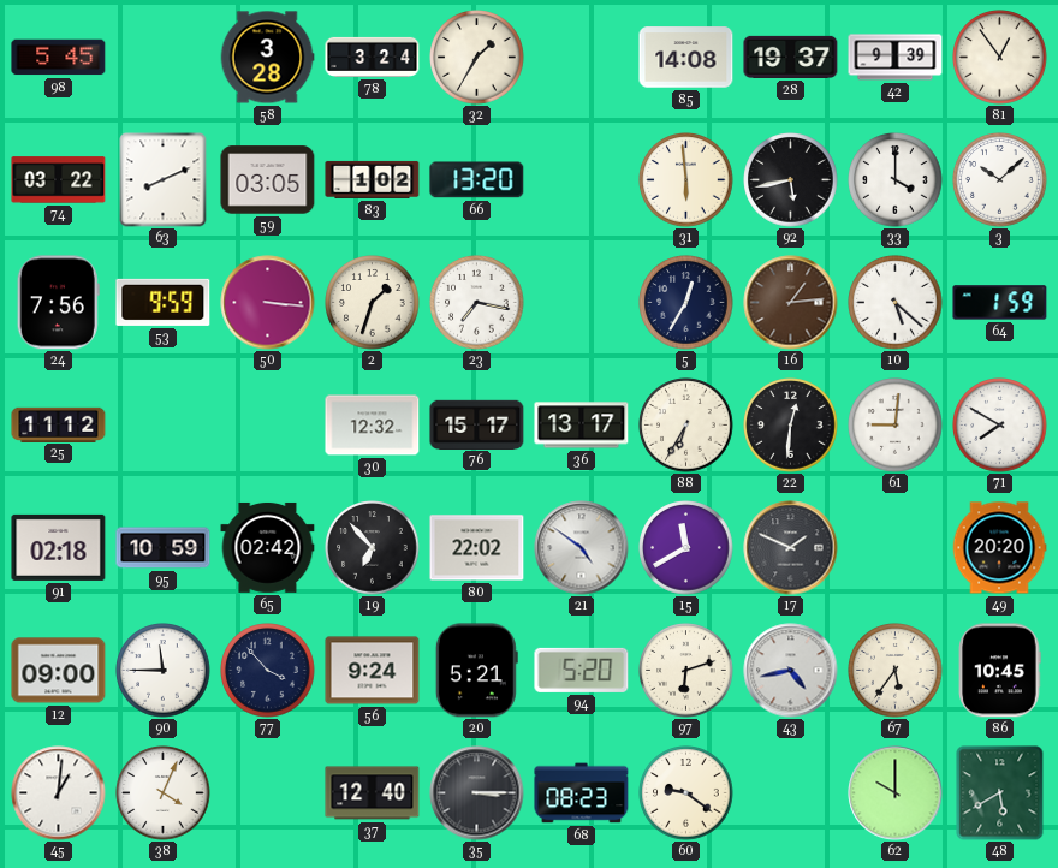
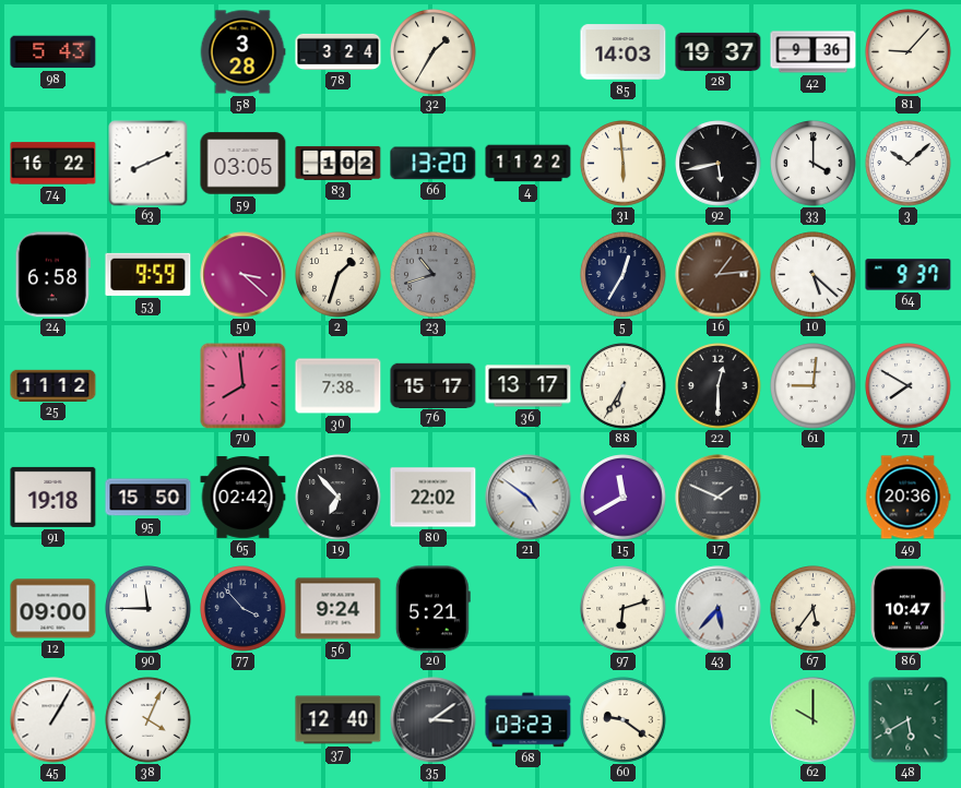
98: 5:45 -> 5:43
85: 14:08 -> 14:03
42: 9:39 -> 9:36
81: 12:54 -> 9:07
74: 03:22 -> 16:22
4: none -> 11:22
24: 7:56 -> 6:58
50: 3:16 -> 3:22
23: 7:17 -> 10:42
23 dial: white -> grey
64: 1:59 -> 9:37
70: none -> 7:59
30: 12:32 -> 7:38
22: 12:31 -> 12:30
91: 02:18 -> 19:18
95: 10:59 -> 15:50
49: 20:20 -> 20:36
94: 5:20 -> none
43: 4:43 -> 5:37
86: 10:45 -> 10:47
45: 1:01 -> 1:05
35: 3:15 -> 3:09
68: 08:23 -> 03:23
